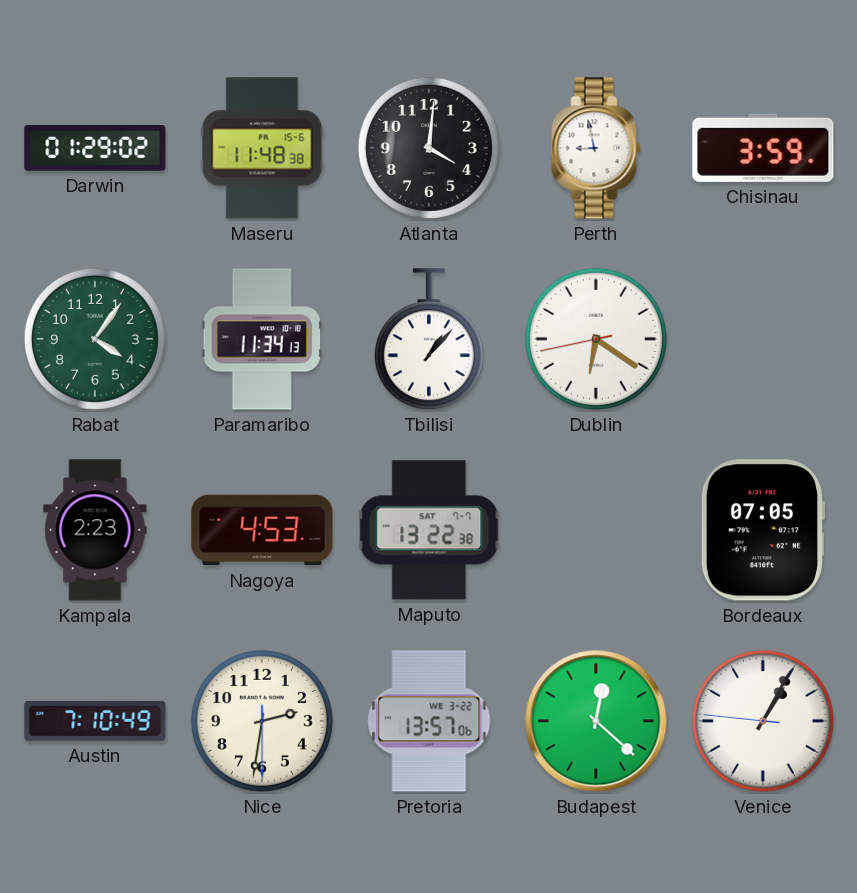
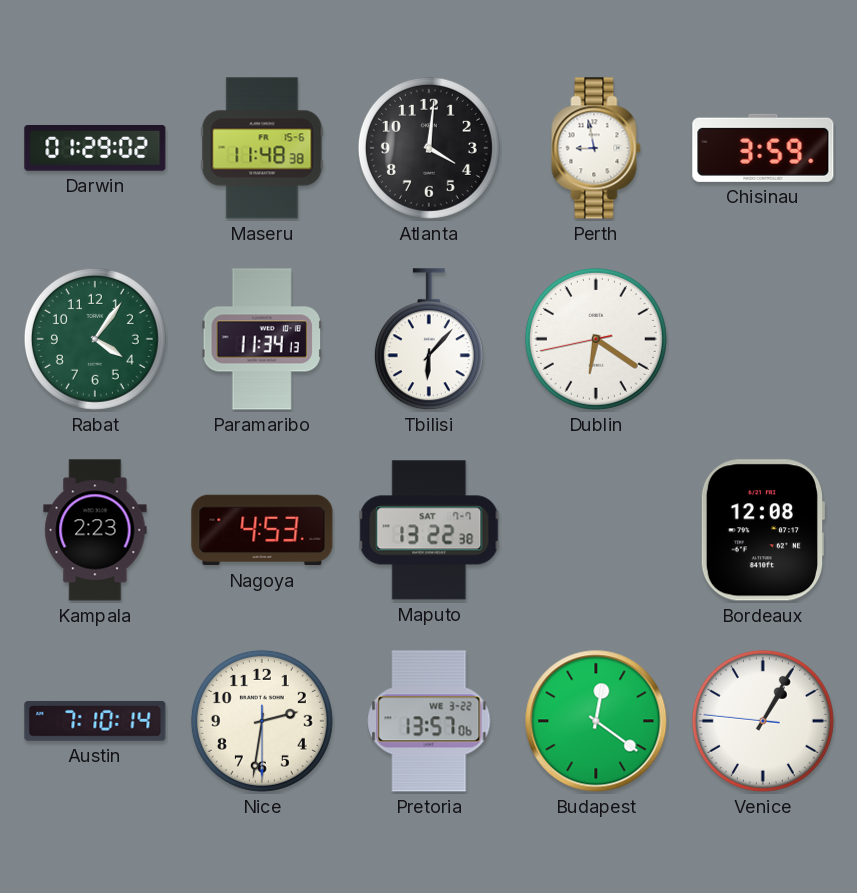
Tbilisi: 1:07 -> 6:07
Bordeaux: 07:05 -> 12:08
Austin: 7:10:49 -> 7:10:14
Budapest: 12:22 -> 12:21
